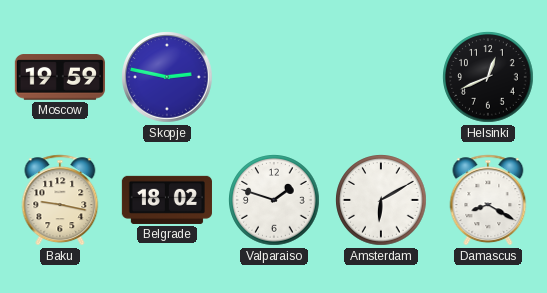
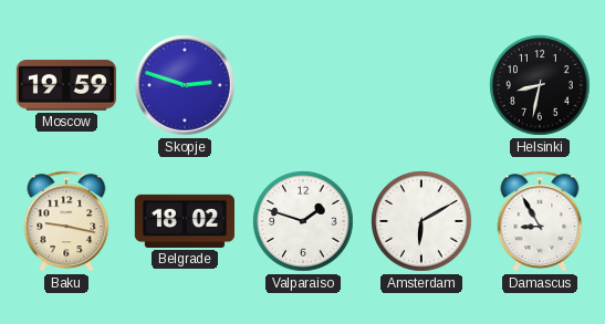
Skopje: 2:47 -> 2:48
Helsinki: 12:41 -> 8:32
Damascus: 8:20 -> 8:55
